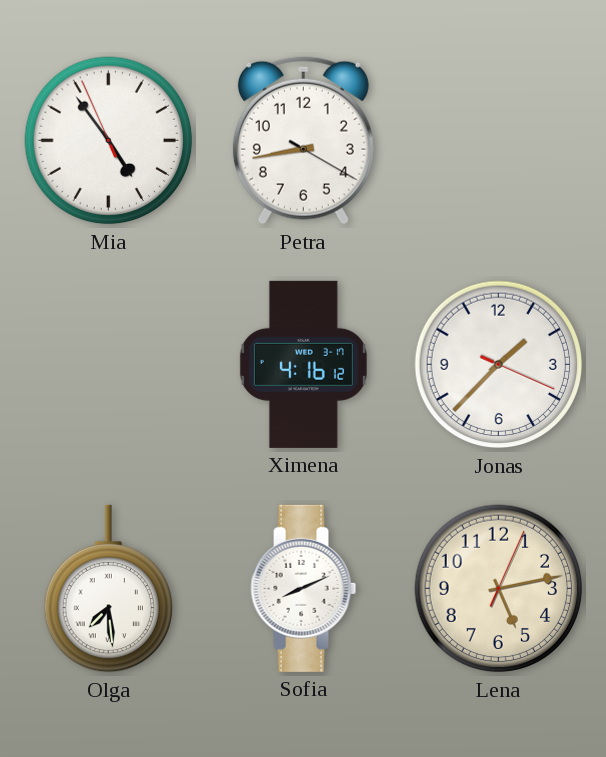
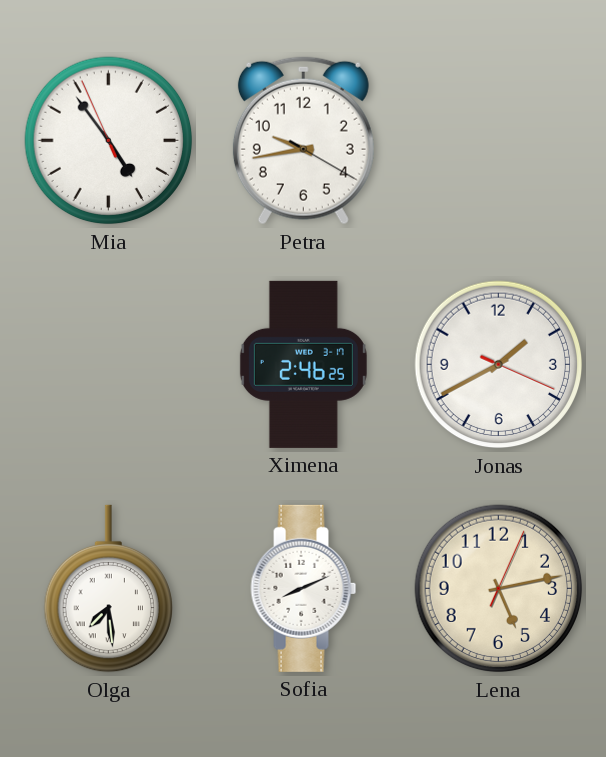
Petra: 8:43 -> 9:43
Ximena: 4:16 -> 2:46
Jonas: 1:37 -> 1:40
